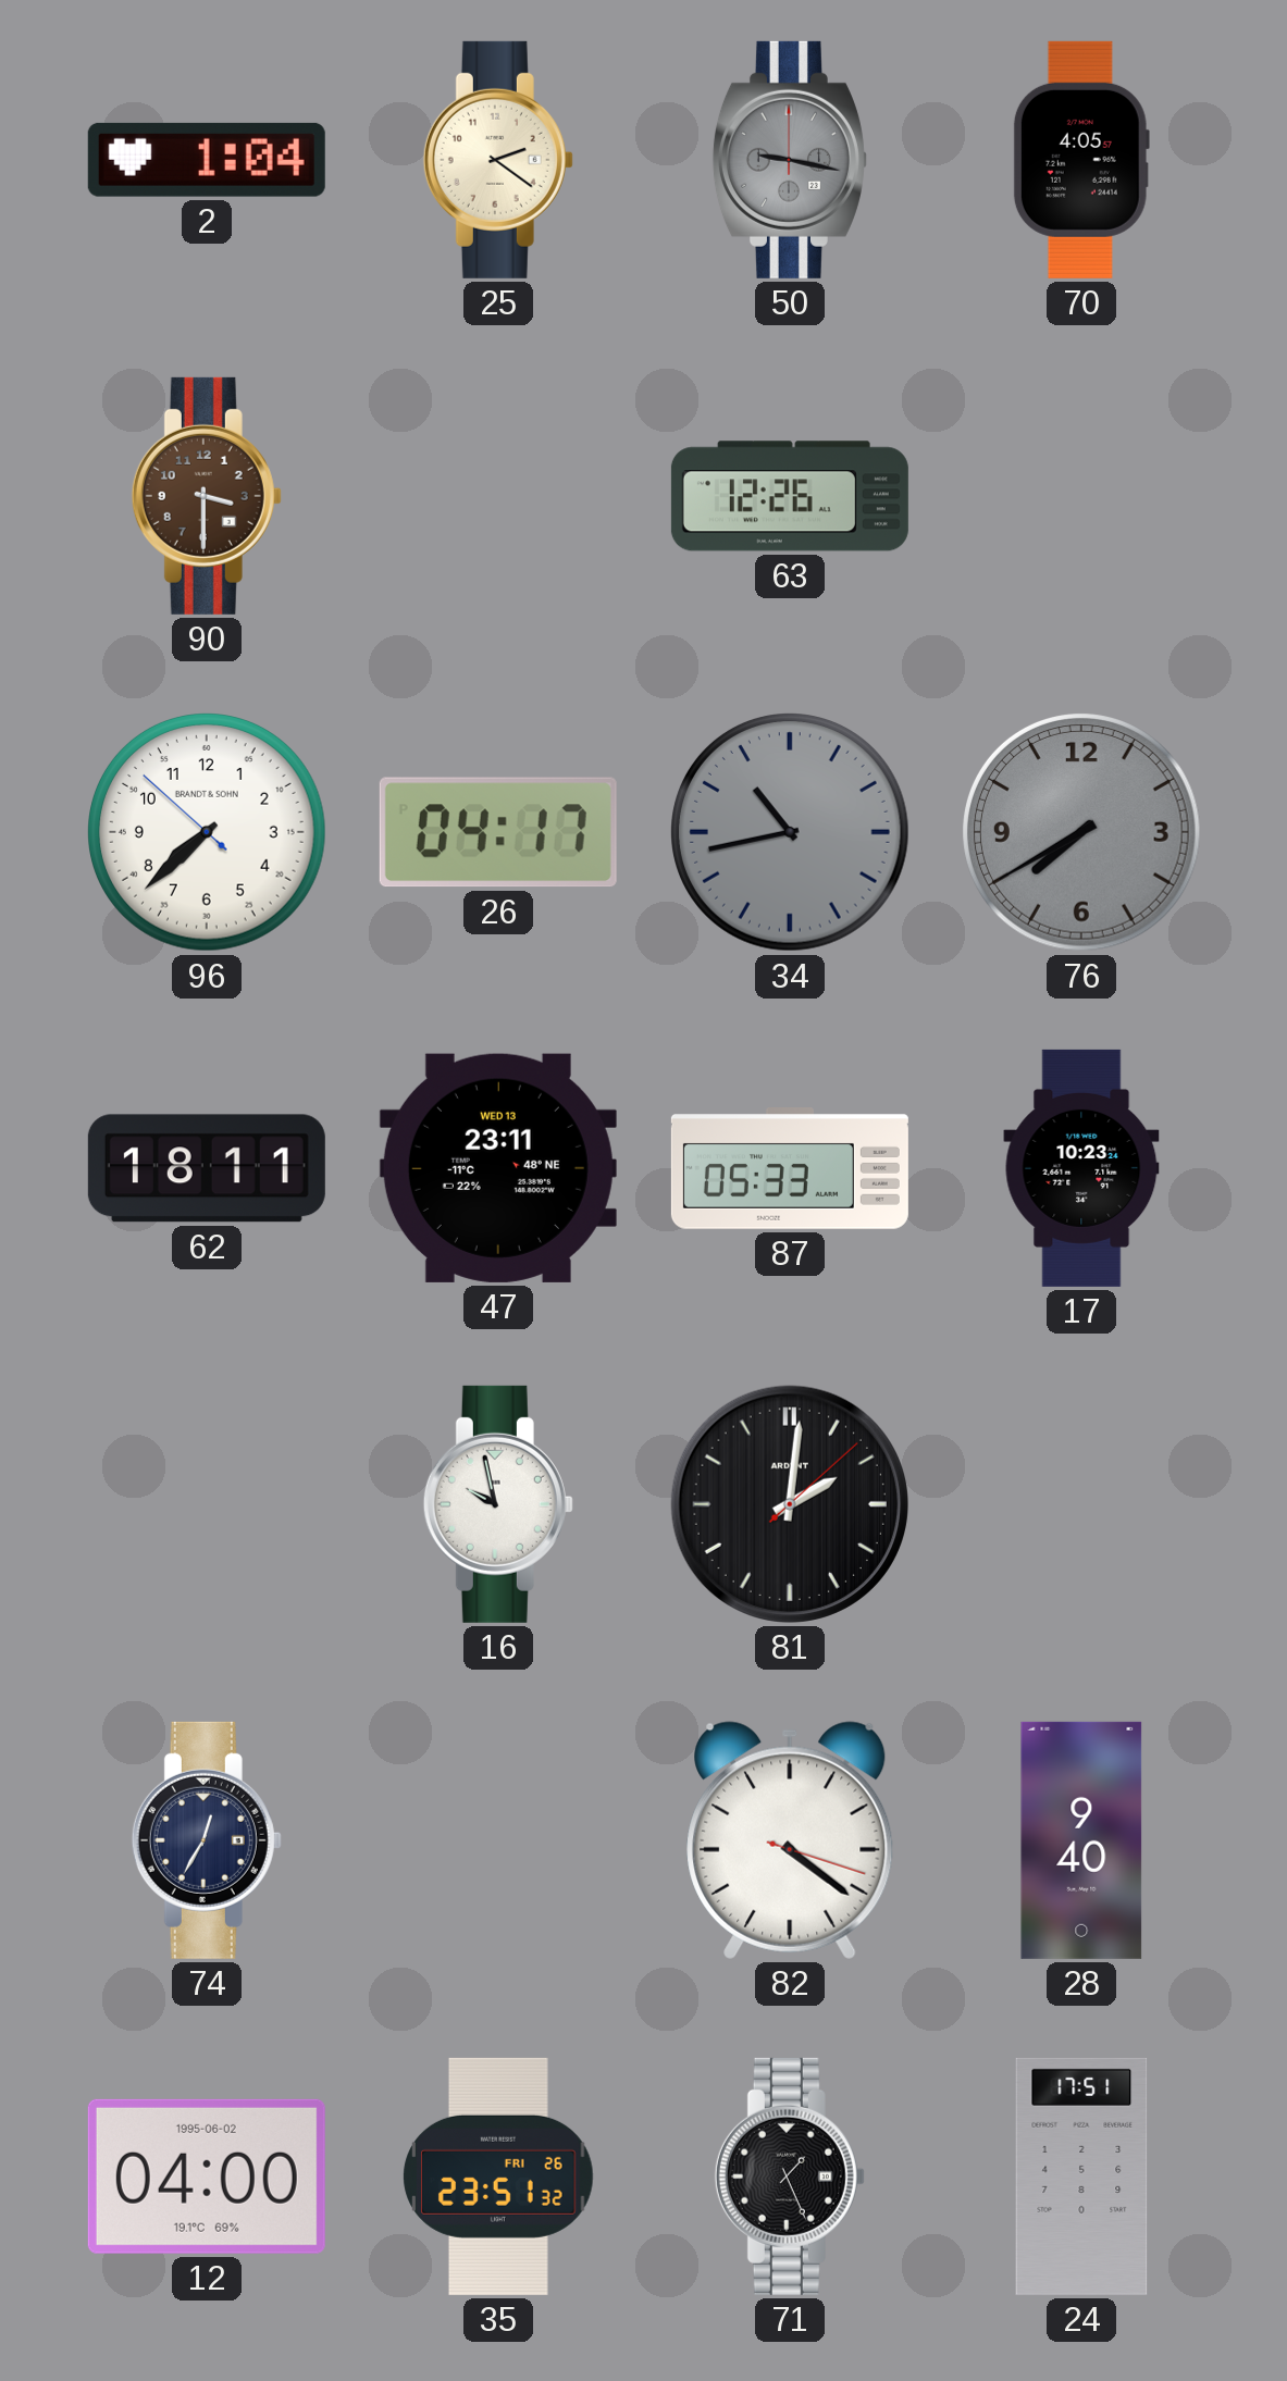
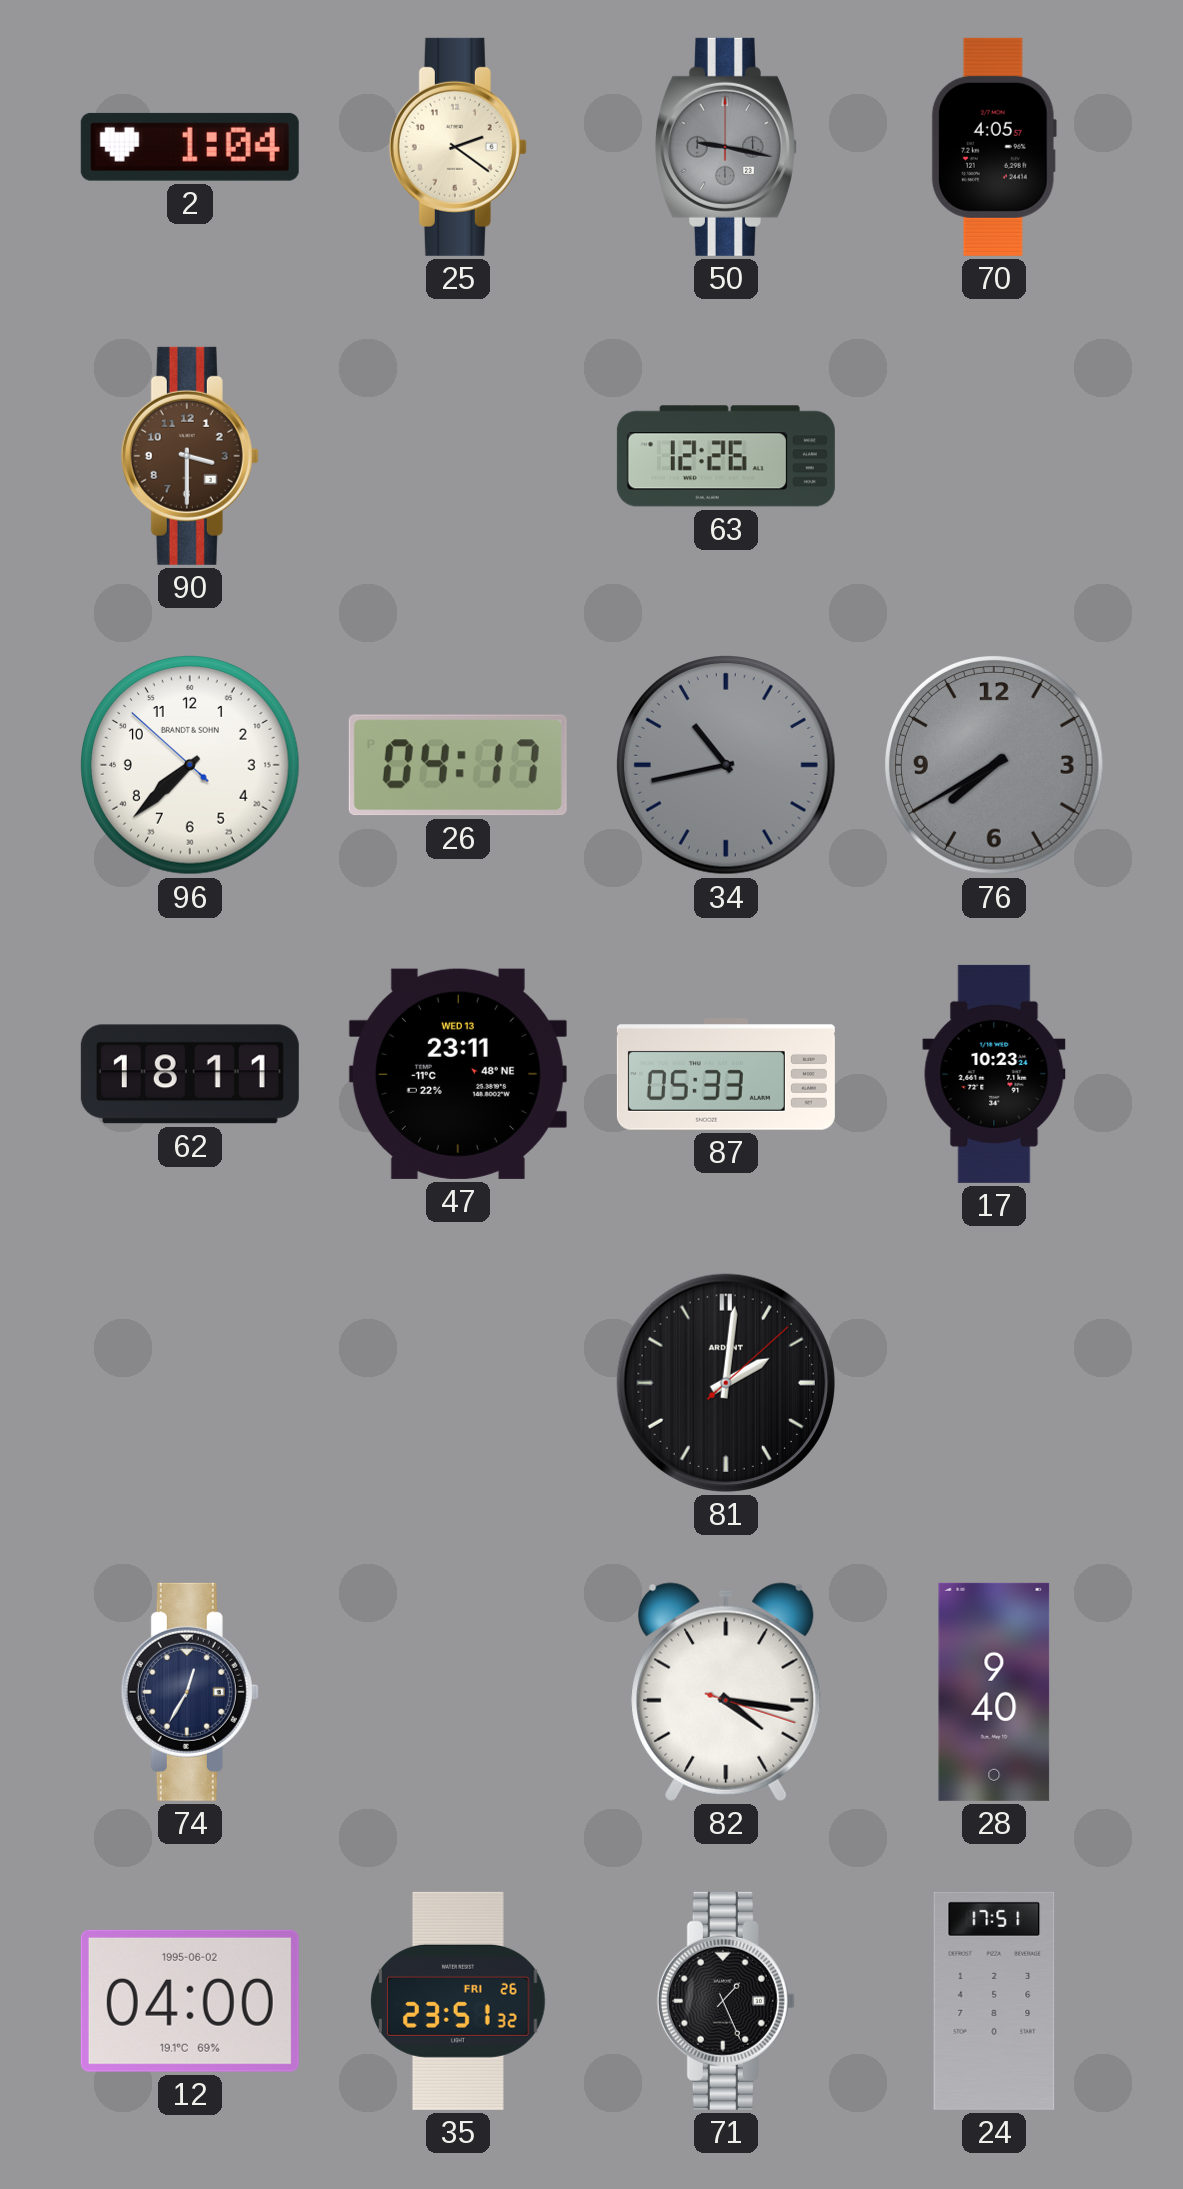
16: 9:58 -> none
82: 4:21 -> 4:16
